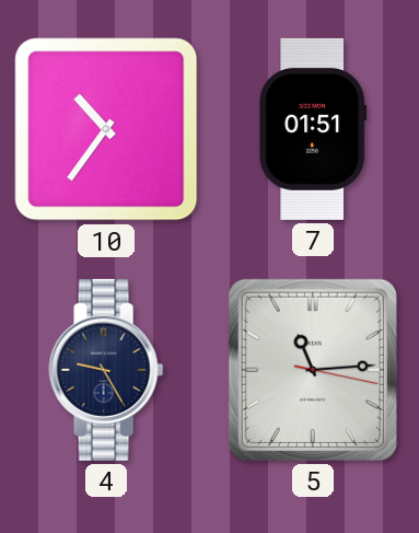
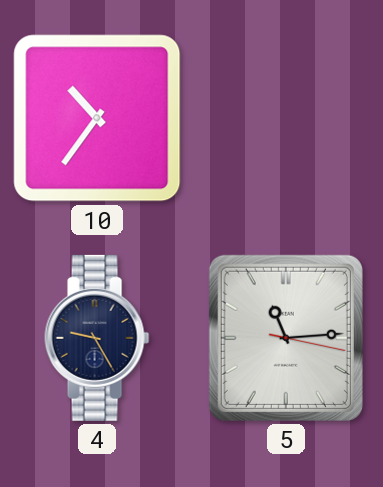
7: 01:51 -> none
